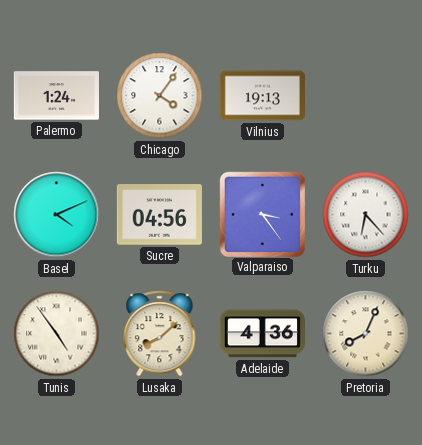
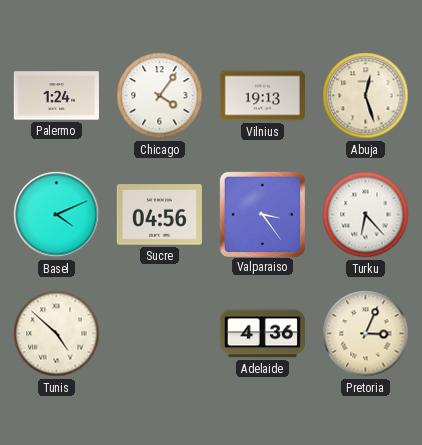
Abuja: none -> 12:27
Tunis: 4:54 -> 4:52
Lusaka: 8:08 -> none
Pretoria: 8:04 -> 3:04
